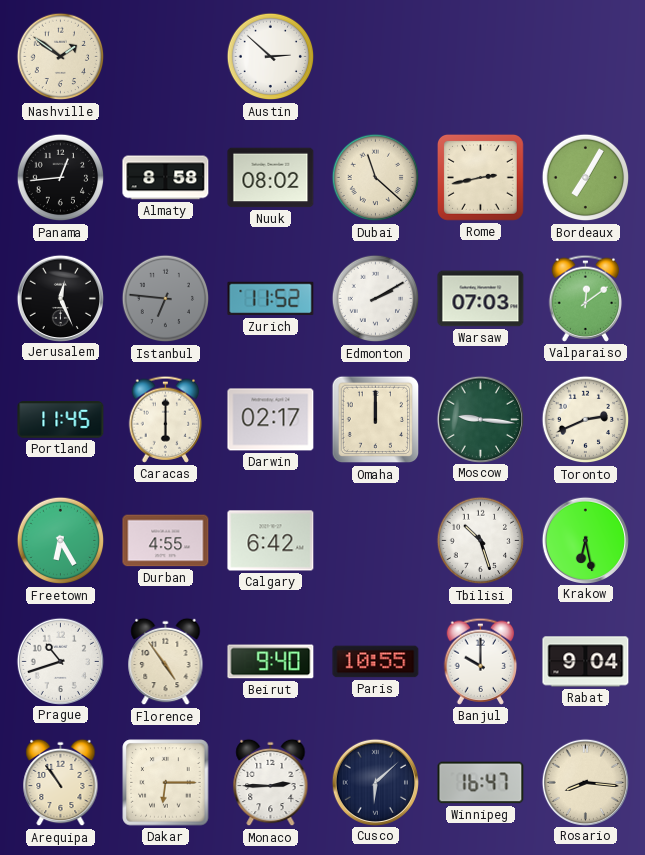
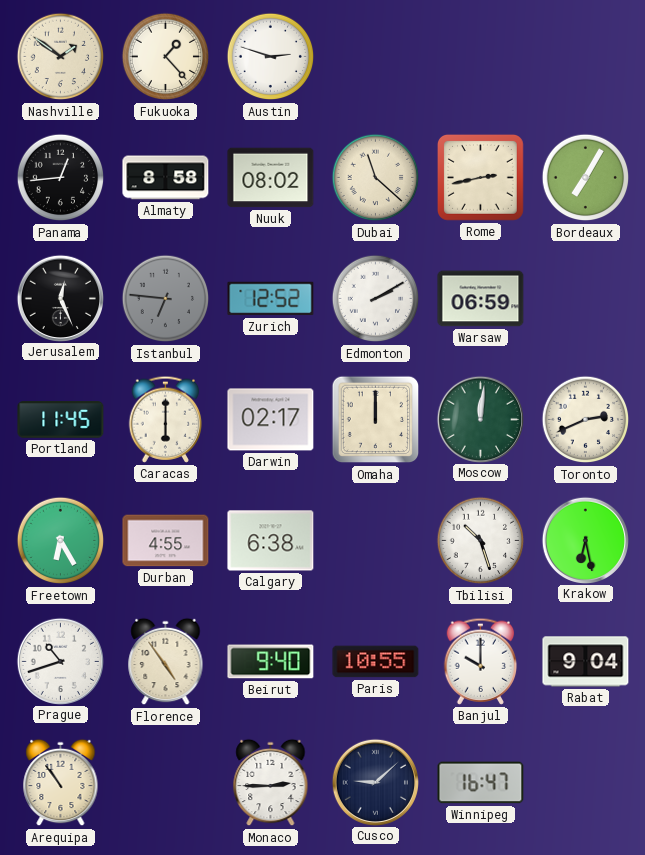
Fukuoka: none -> 1:23
Austin: 2:52 -> 2:48
Zurich: 11:52 -> 12:52
Warsaw: 07:03 -> 06:59
Valparaiso: 12:09 -> none
Moscow: 9:16 -> 12:01
Calgary: 6:42 -> 6:38
Dakar: 6:15 -> none
Cusco: 6:08 -> 9:08
Rosario: 8:16 -> none
